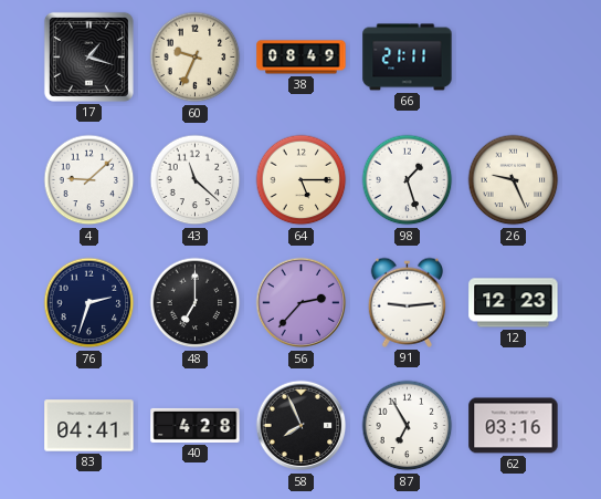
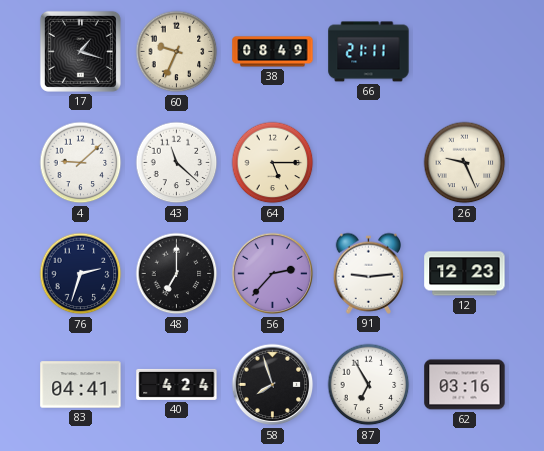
98: 1:27 -> none
40: 4:28 -> 4:24
58: 7:56 -> 7:57
